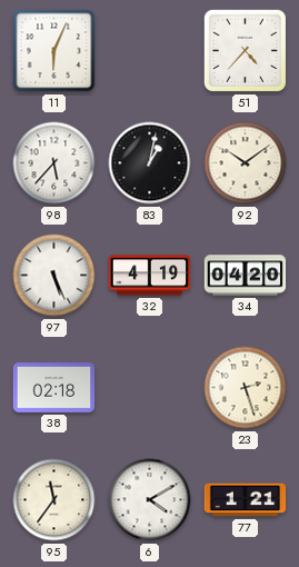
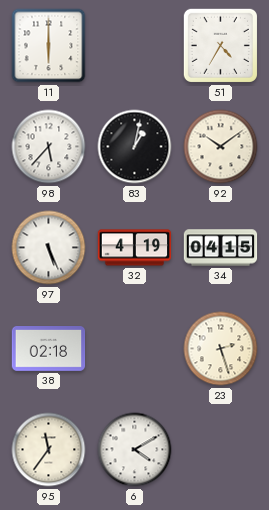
11: 6:04 -> 6:00
51: 4:37 -> 4:35
34: 04:20 -> 04:15
77: 1:21 -> none
